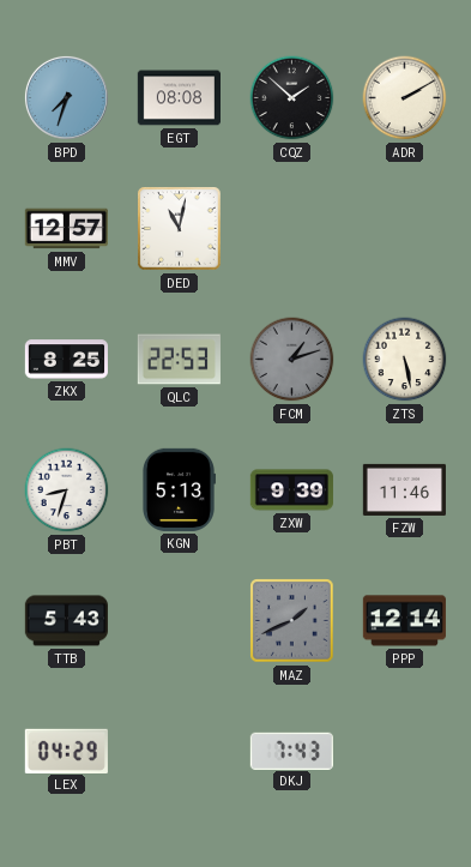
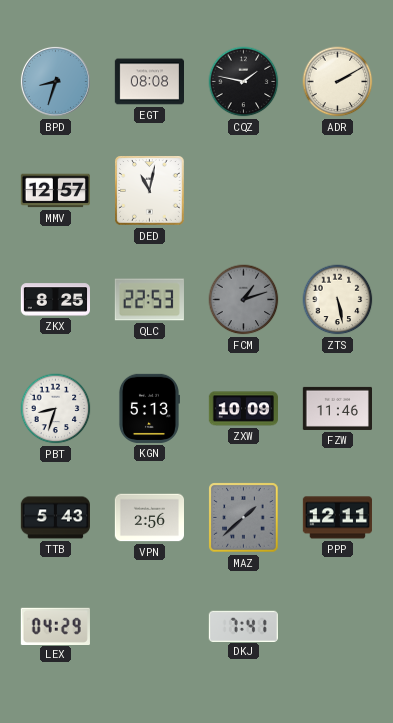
BPD: 7:33 -> 8:33
CQZ: 1:52 -> 1:47
ZXW: 9:39 -> 10:09
VPN: none -> 2:56
MAZ: 1:41 -> 1:38
PPP: 12:14 -> 12:11
DKJ: 7:43 -> 7:41
